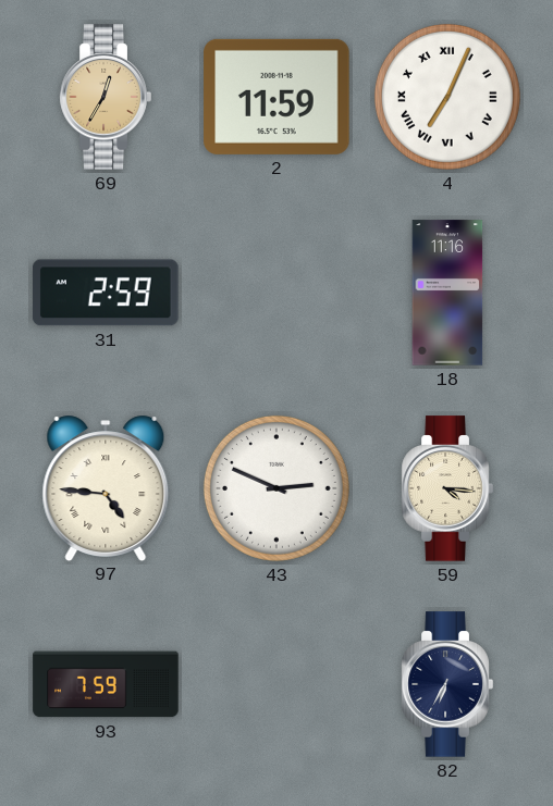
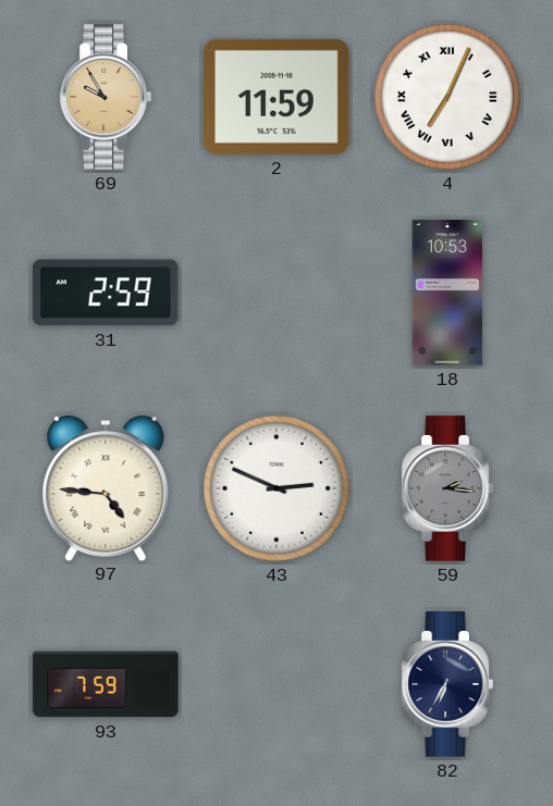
69: 12:35 -> 9:55
18: 11:16 -> 10:53
59: 4:16 -> 2:16
59 dial: cream -> grey
